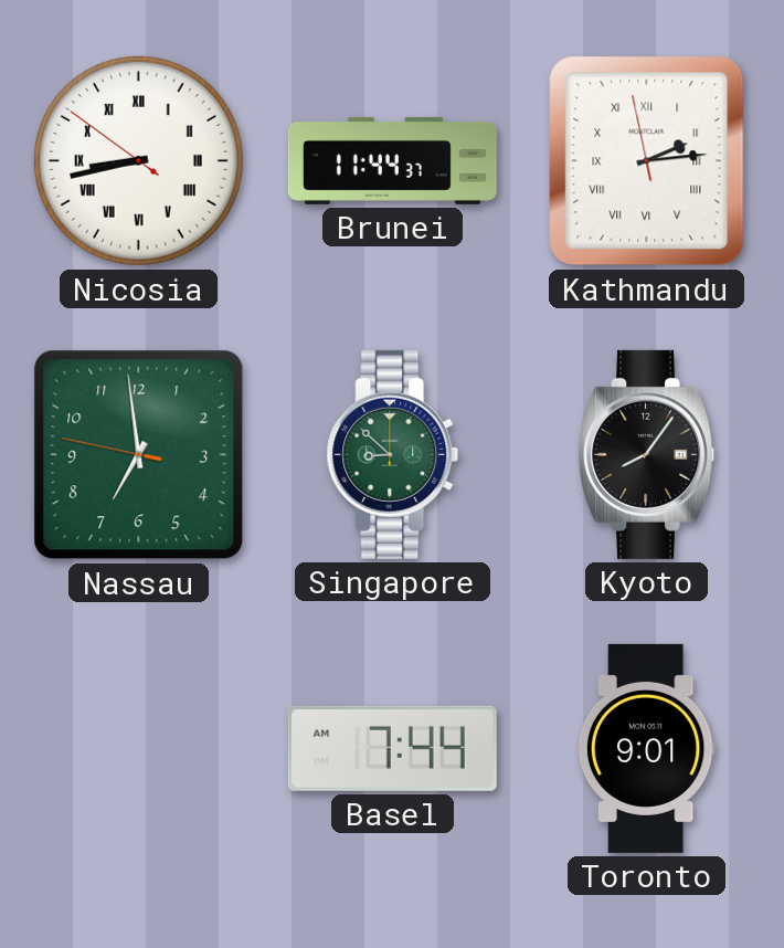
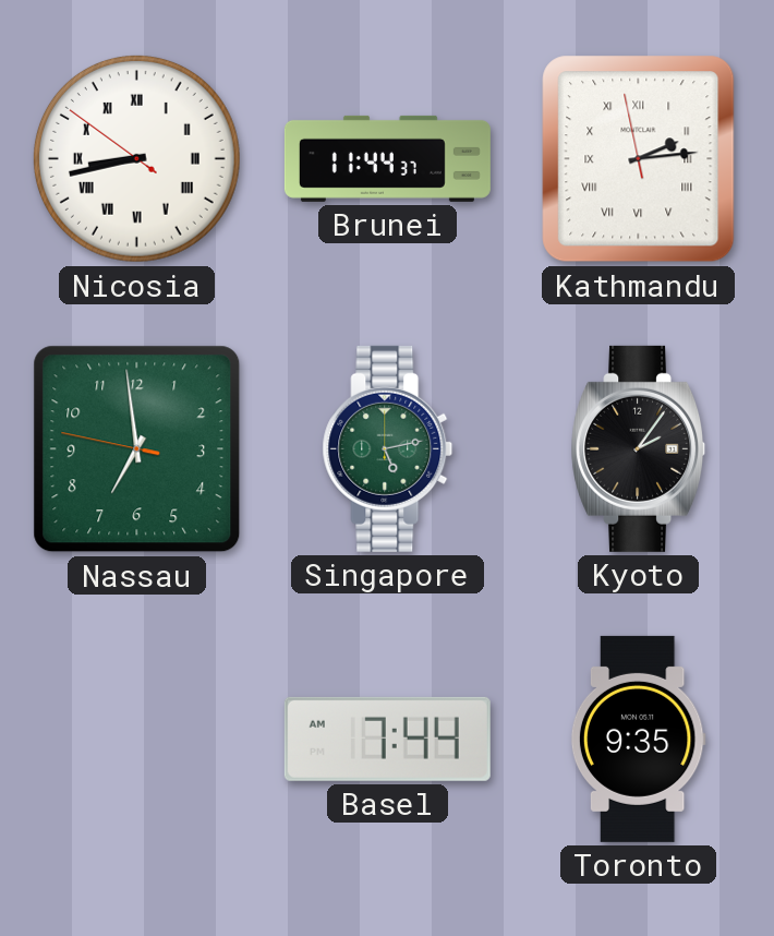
Singapore: 8:52 -> 5:13
Kyoto: 8:06 -> 2:06
Toronto: 9:01 -> 9:35
